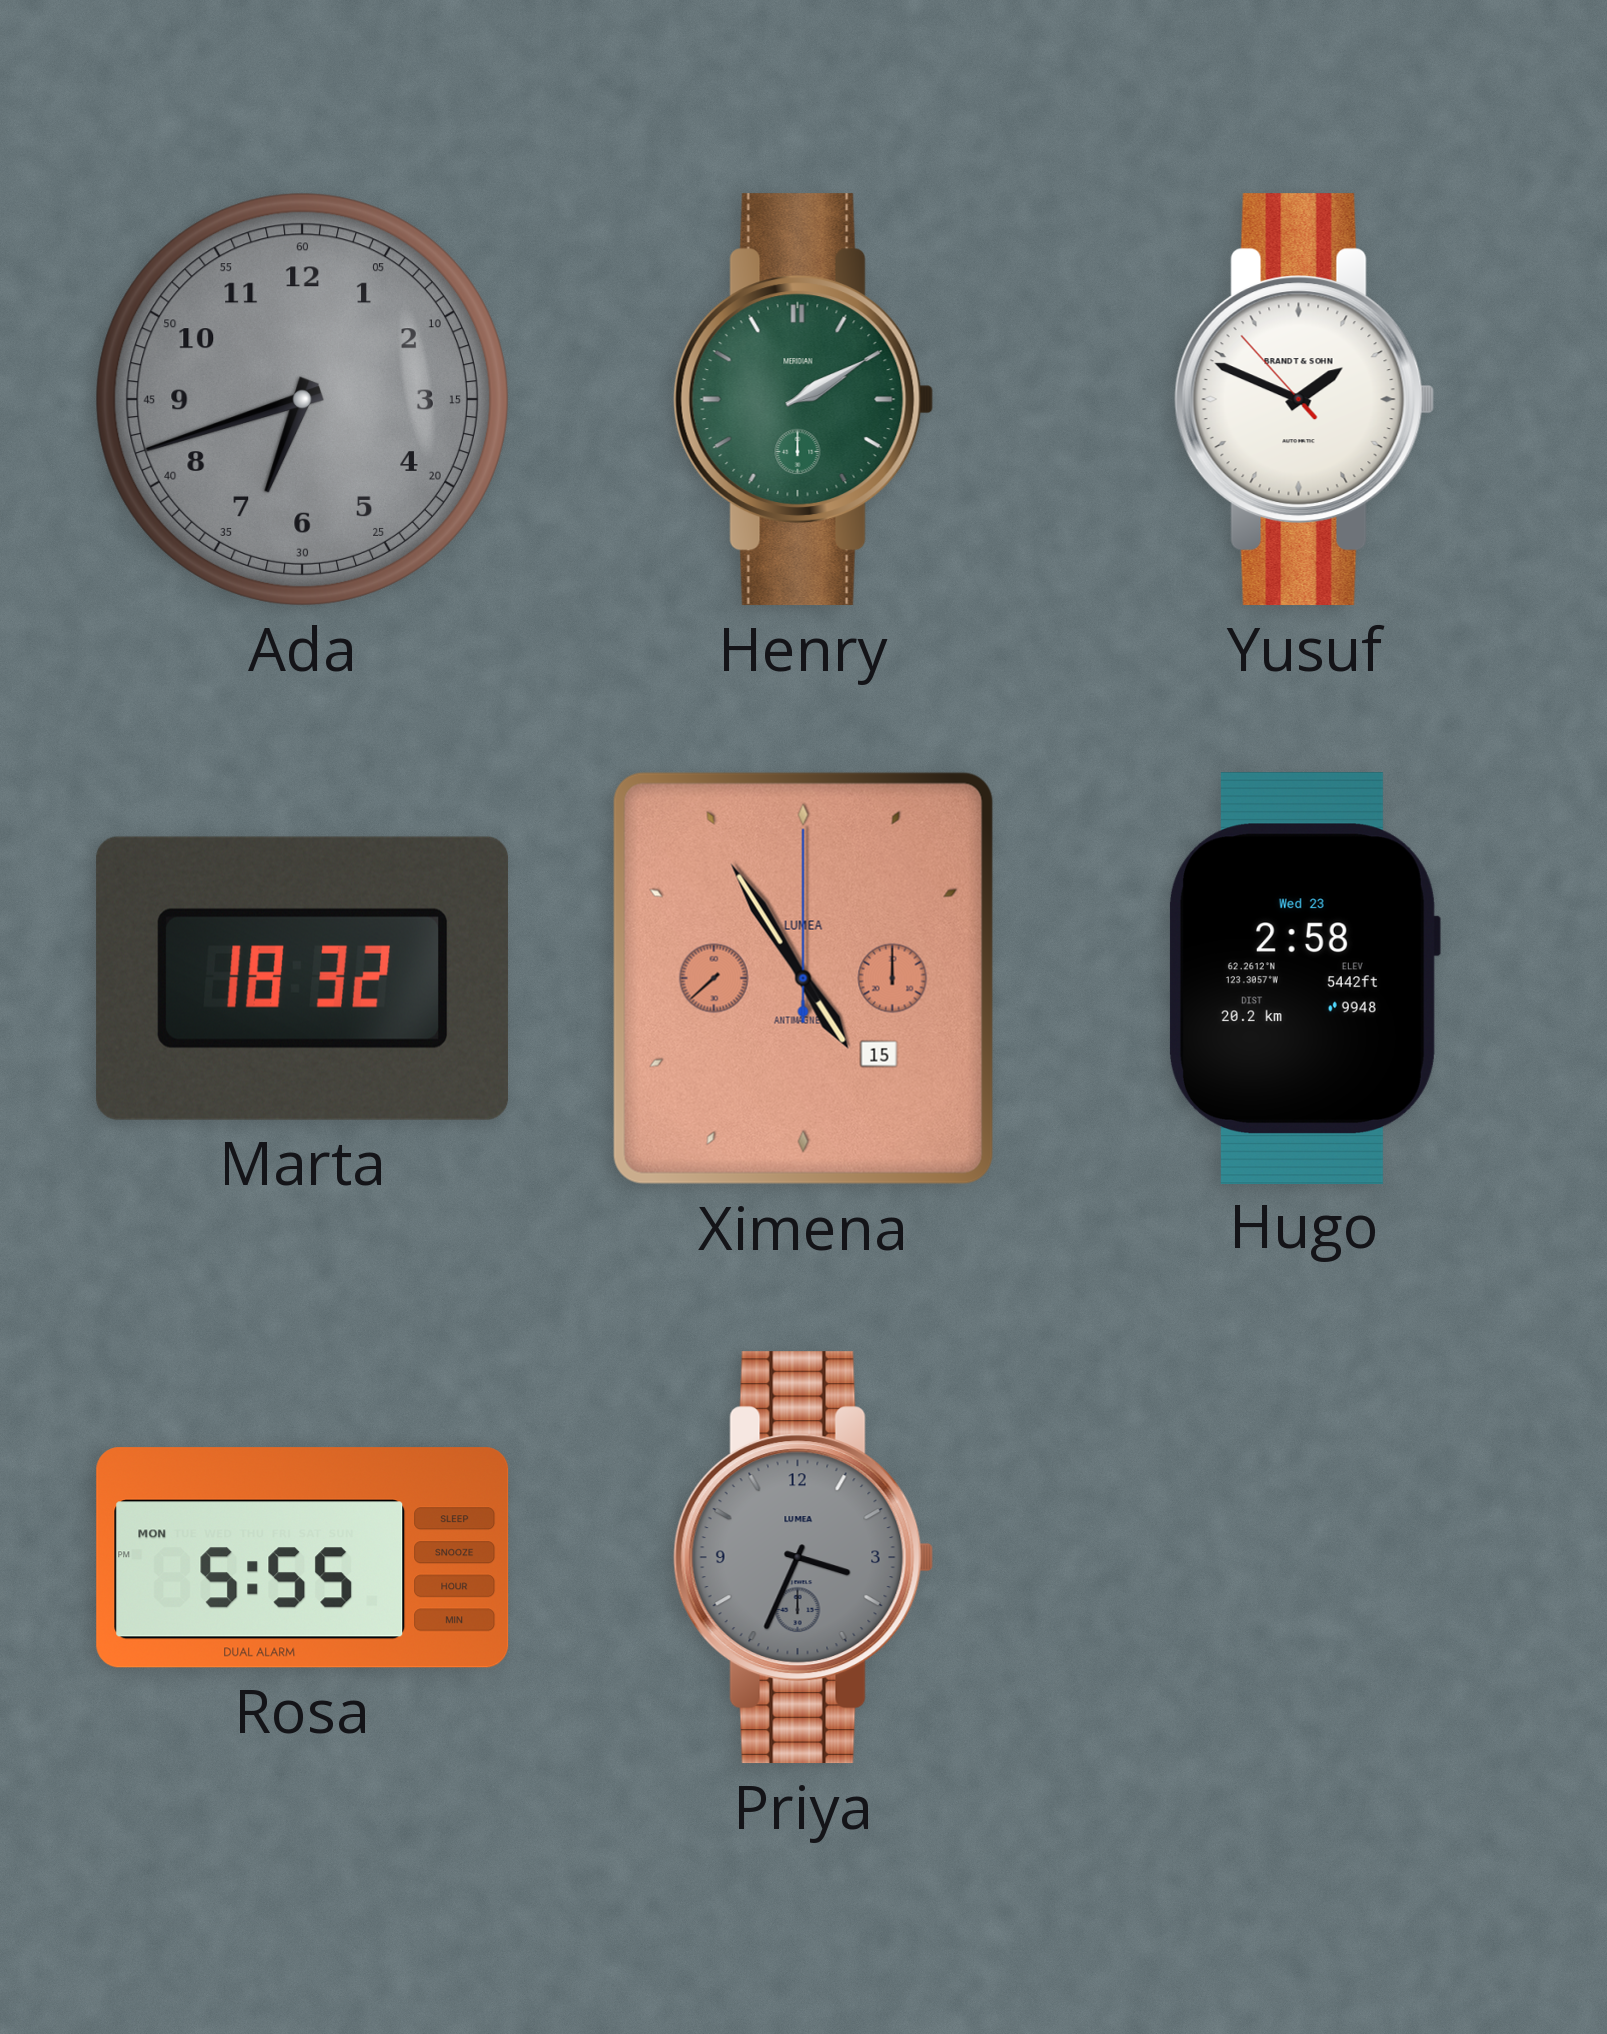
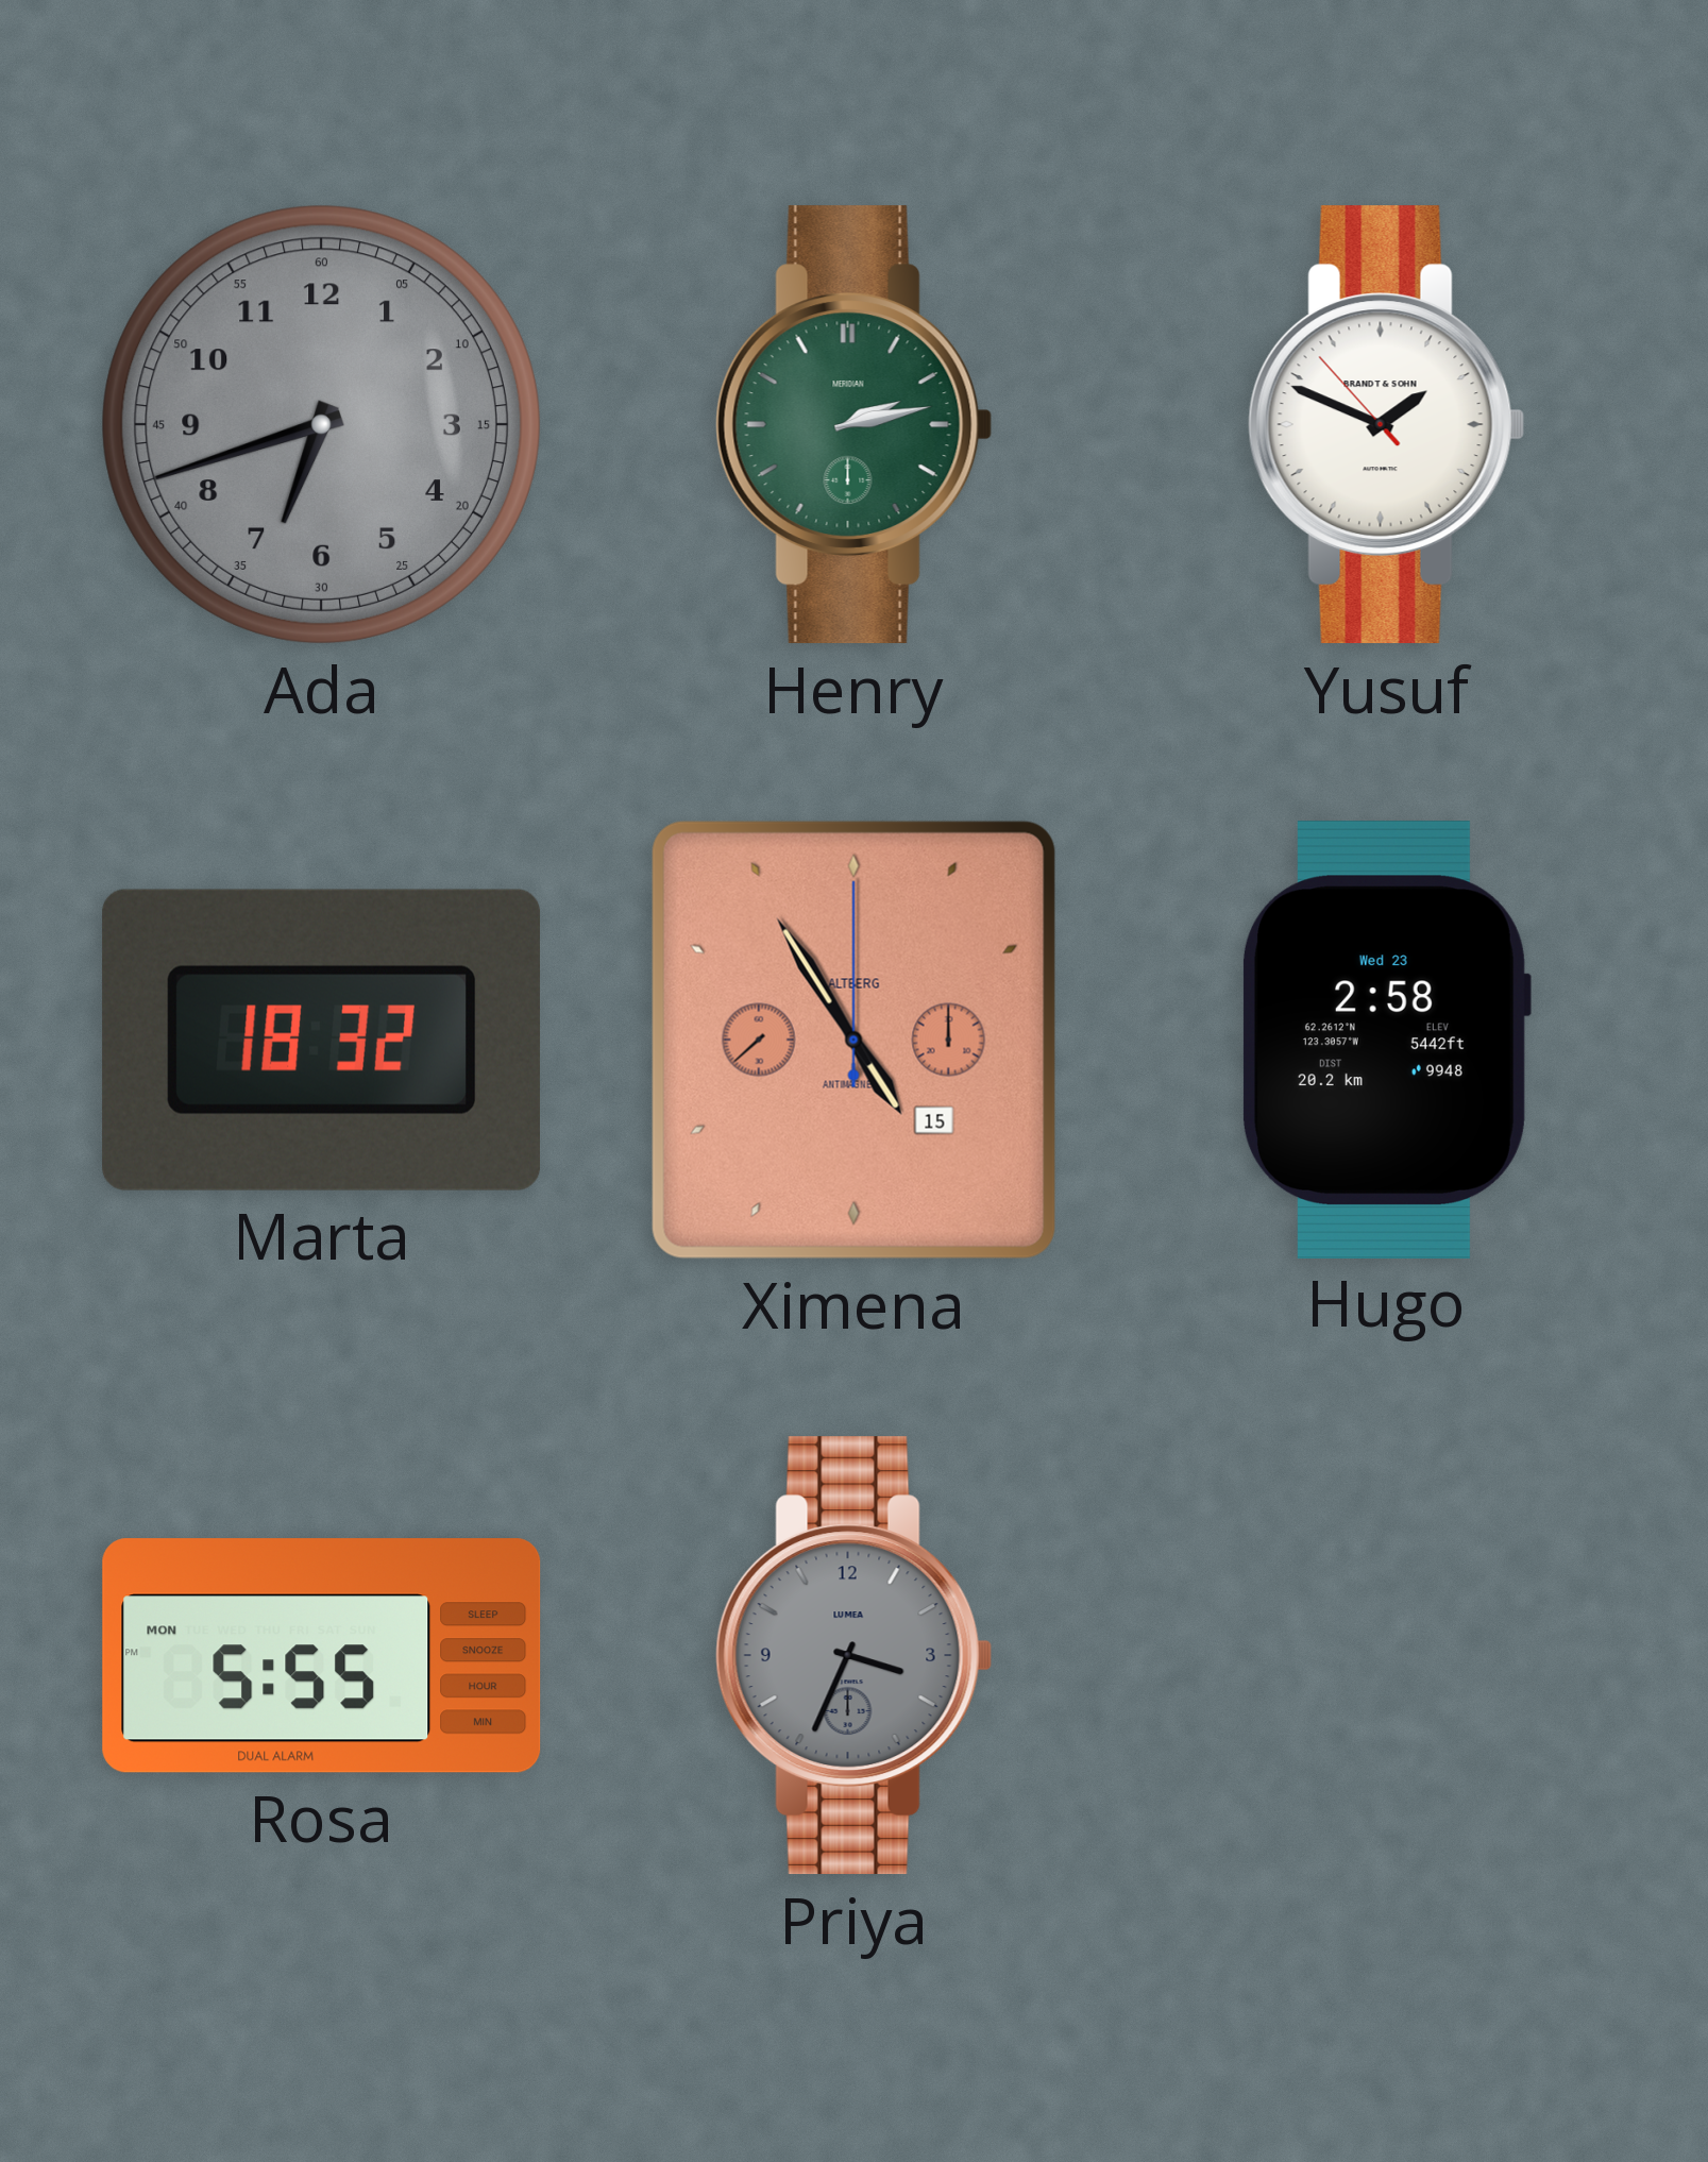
Henry: 2:10 -> 2:13
Ximena brand: LUMEA -> ALTBERG
